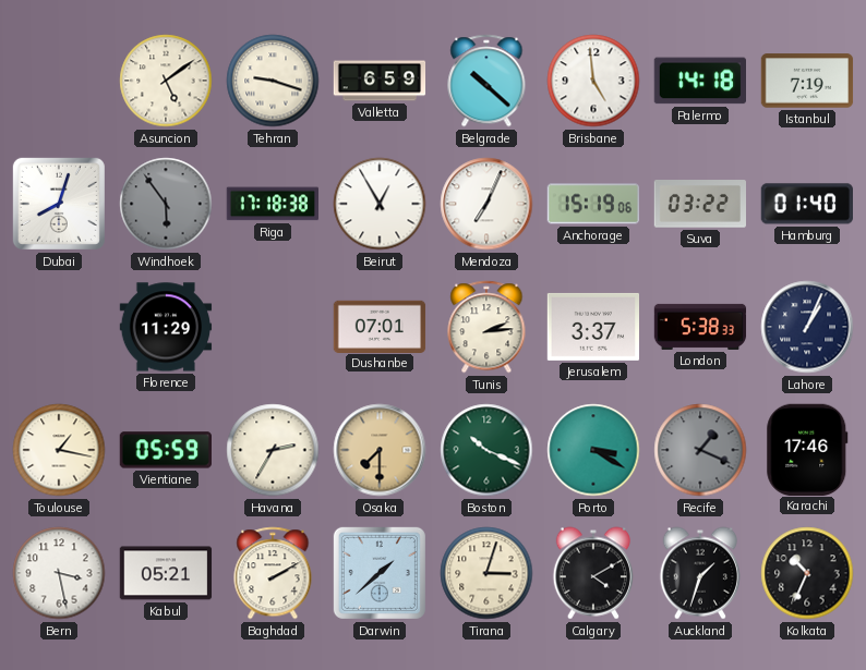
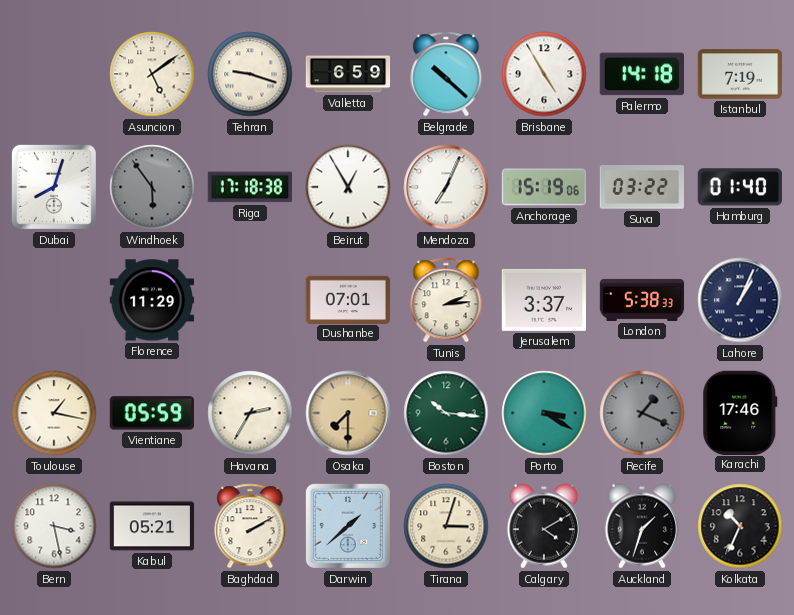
Brisbane: 4:59 -> 4:55
Boston: 10:19 -> 10:16
